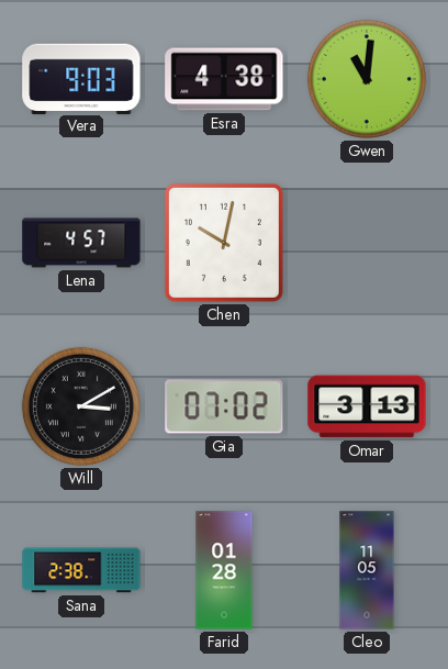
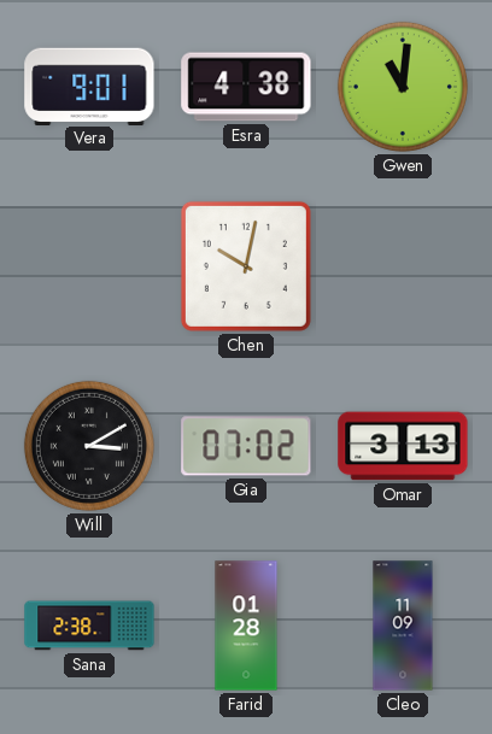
Vera: 9:03 -> 9:01
Lena: 4:57 -> none
Cleo: 11:05 -> 11:09
